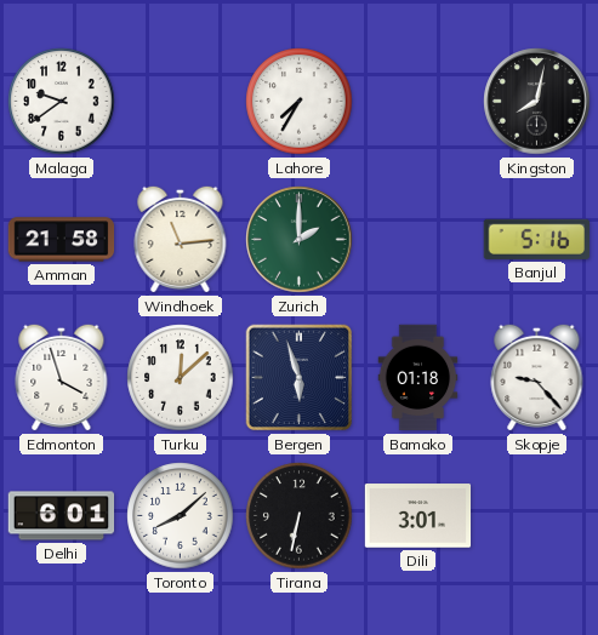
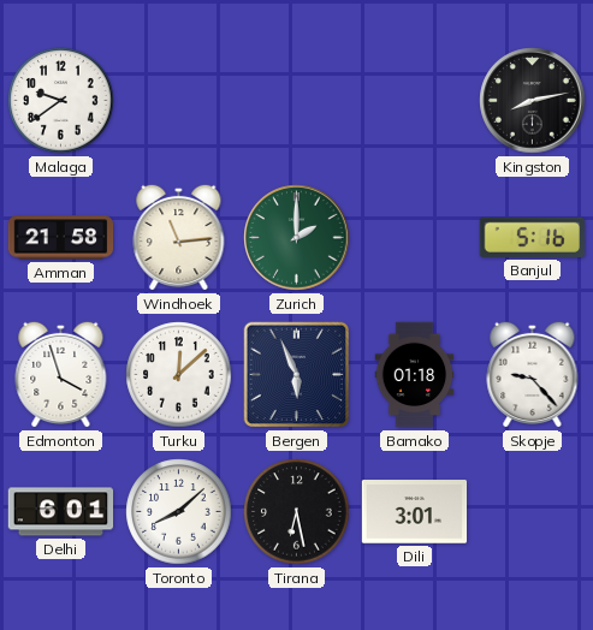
Lahore: 7:35 -> none
Kingston: 8:02 -> 8:13
Bergen: 5:57 -> 5:56
Tirana: 6:32 -> 6:28
